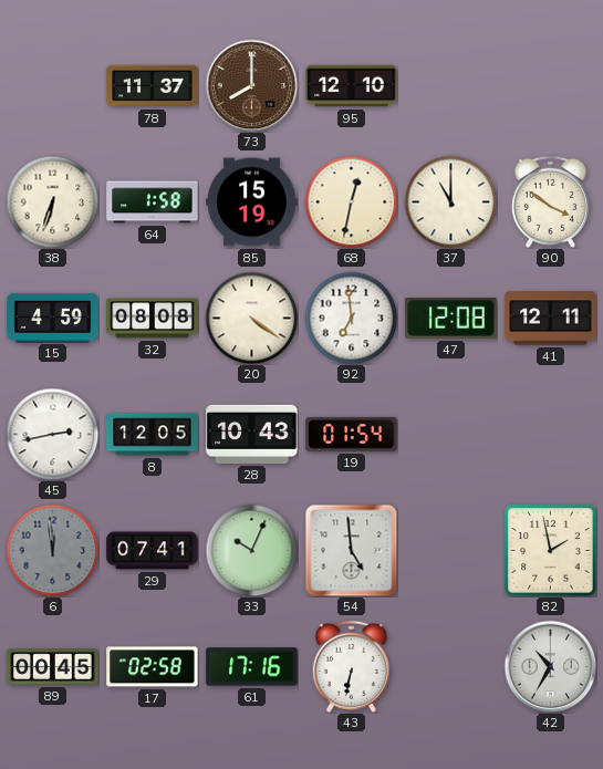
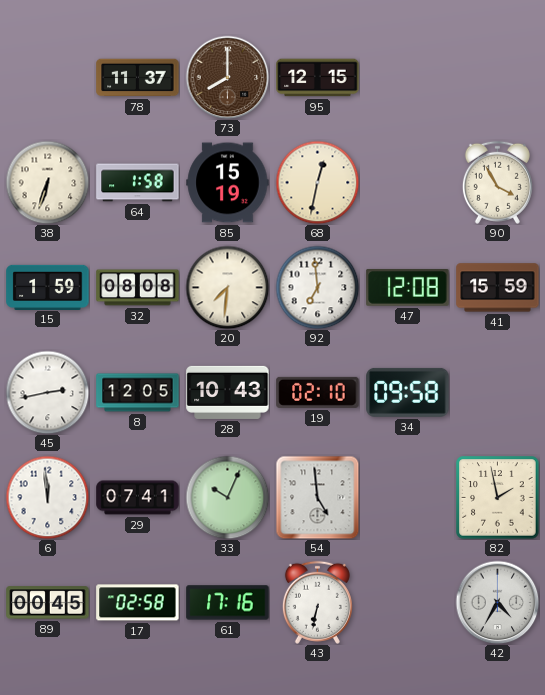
95: 12:10 -> 12:15
37: 11:00 -> none
90: 3:51 -> 3:55
15: 4:59 -> 1:59
20: 4:21 -> 7:31
41: 12:11 -> 15:59
19: 01:54 -> 02:10
34: none -> 09:58
6 dial: grey -> white
42: 10:35 -> 4:35
